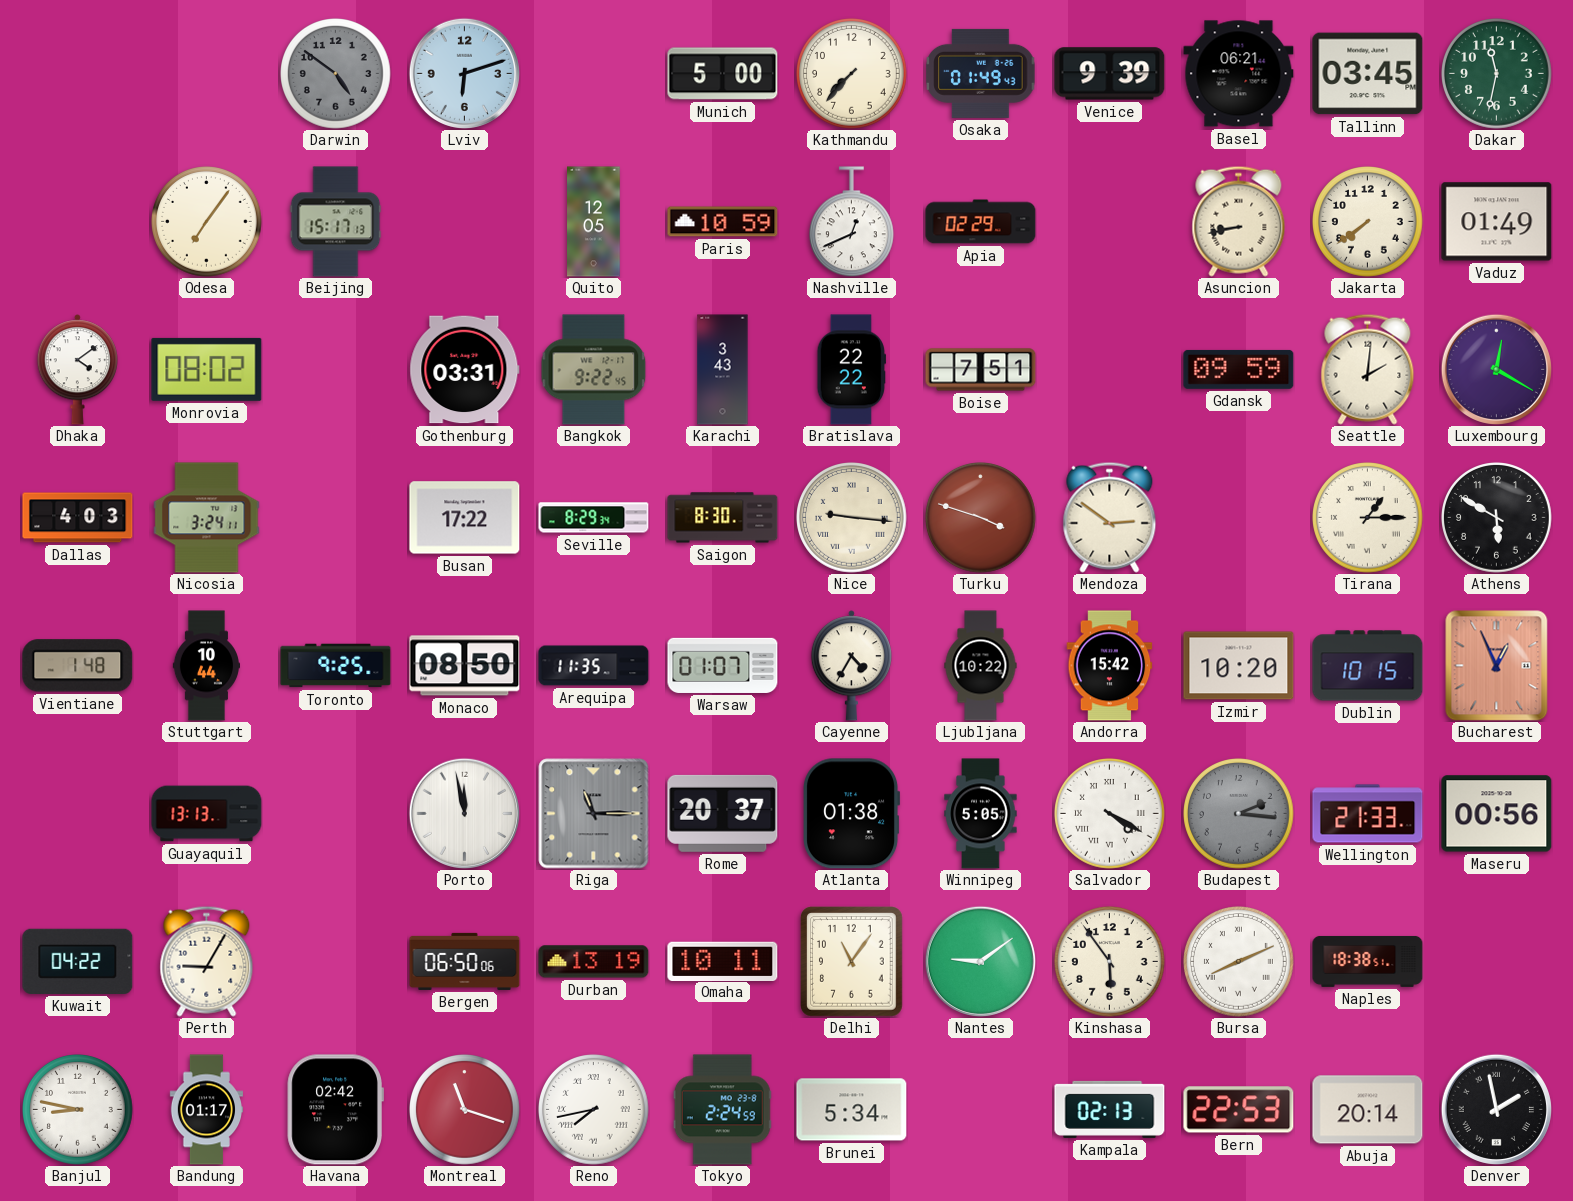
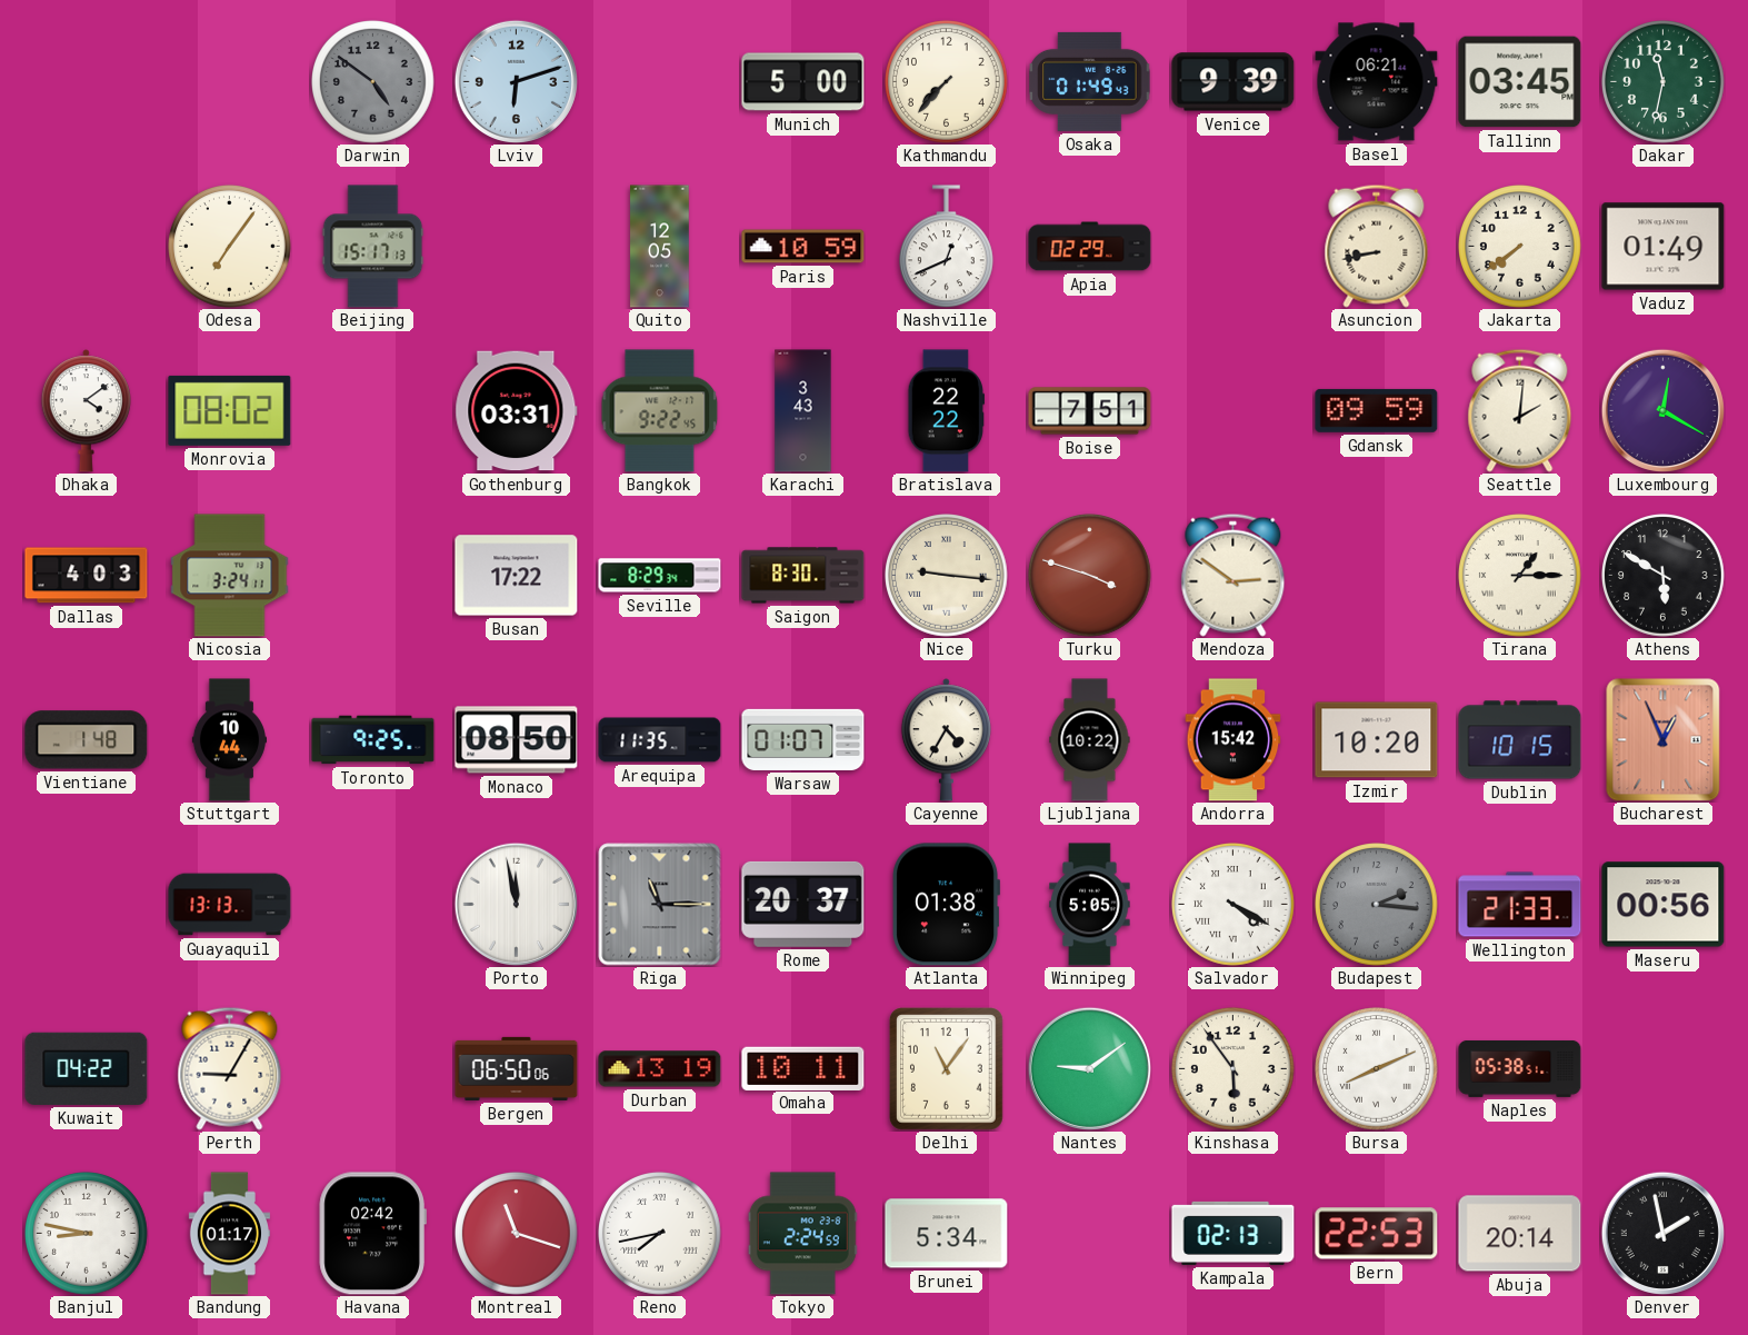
Naples: 18:38 -> 05:38
